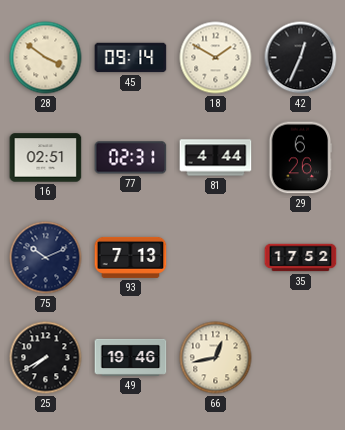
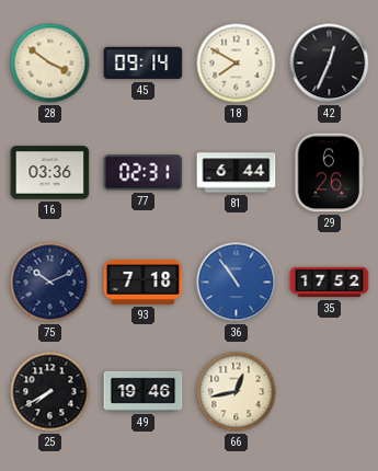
18: 1:50 -> 7:50
16: 02:51 -> 03:36
81: 4:44 -> 6:44
93: 7:13 -> 7:18
36: none -> 10:54
